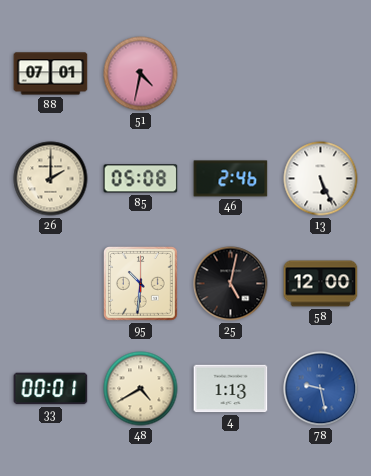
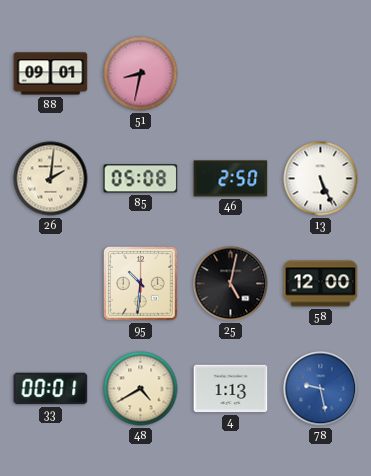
88: 07:01 -> 09:01
51: 4:32 -> 8:32
26: 2:00 -> 2:01
46: 2:46 -> 2:50
